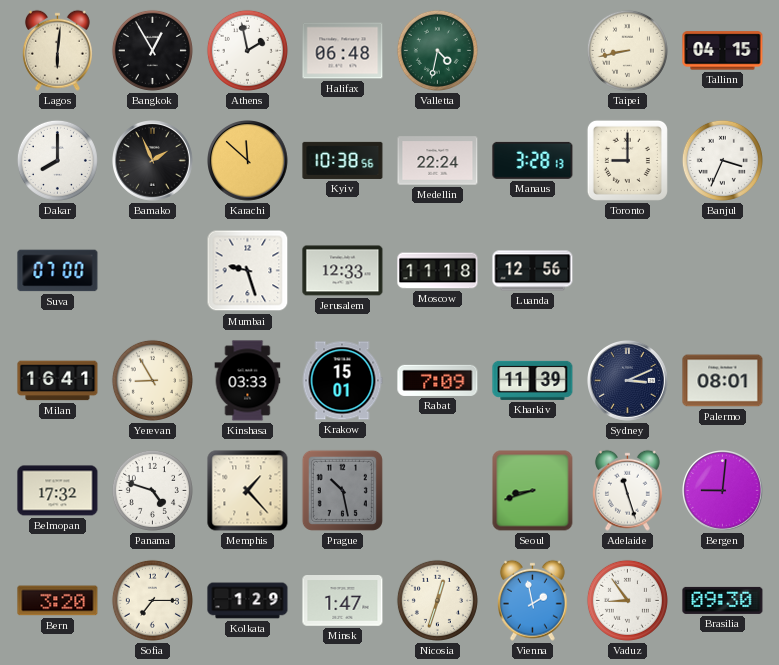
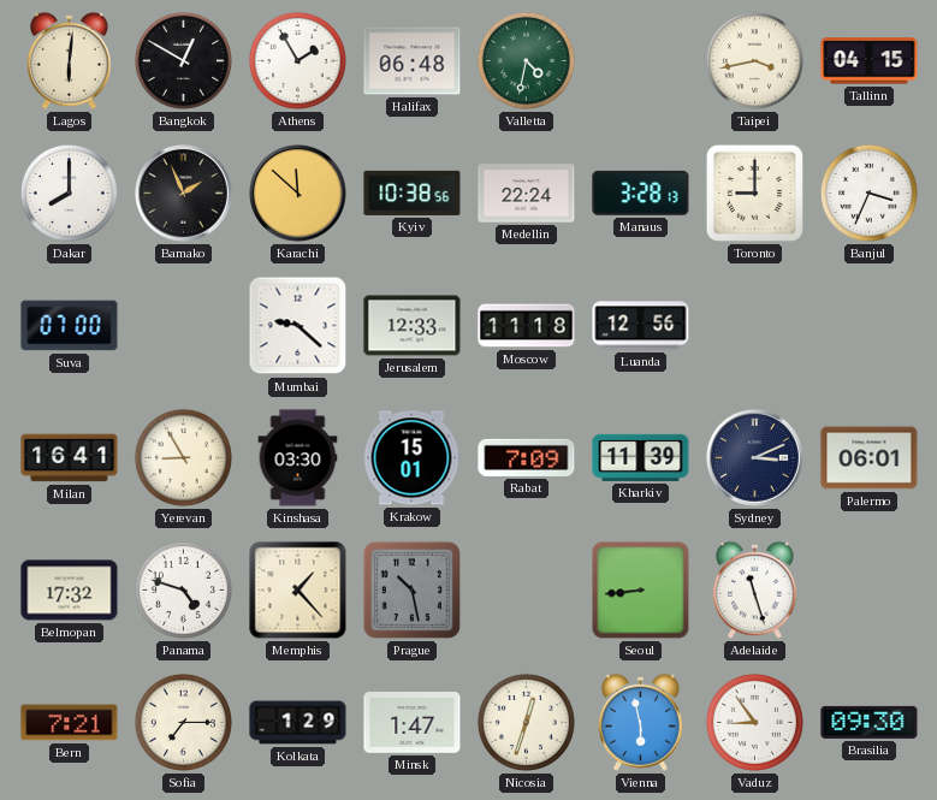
Bangkok: 12:55 -> 12:50
Athens: 1:58 -> 1:55
Taipei: 8:43 -> 3:43
Mumbai: 9:27 -> 9:22
Kinshasa: 03:33 -> 03:30
Palermo: 08:01 -> 06:01
Seoul: 8:42 -> 8:44
Bergen: 9:01 -> none
Bern: 3:20 -> 7:21
Vienna: 1:58 -> 5:58
